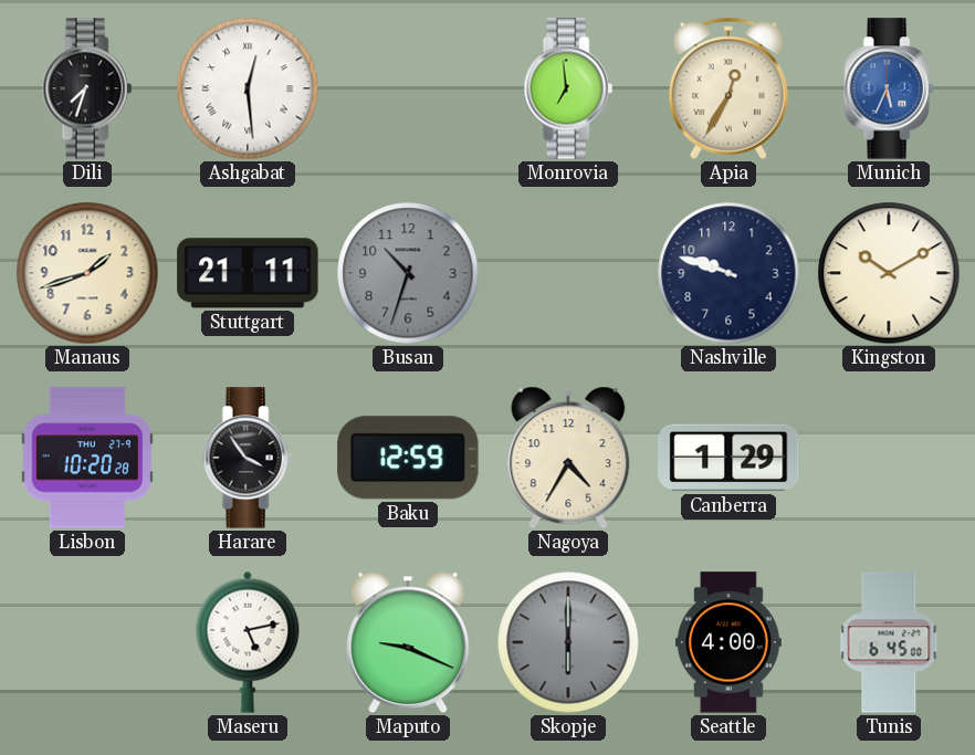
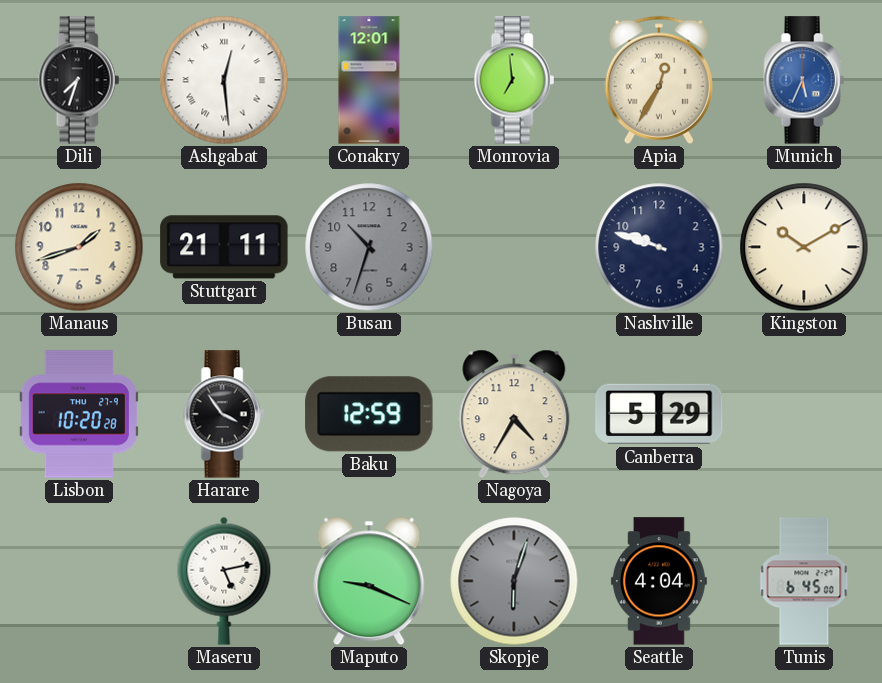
Conakry: none -> 12:01
Canberra: 1:29 -> 5:29
Skopje: 6:00 -> 6:03
Seattle: 4:00 -> 4:04
